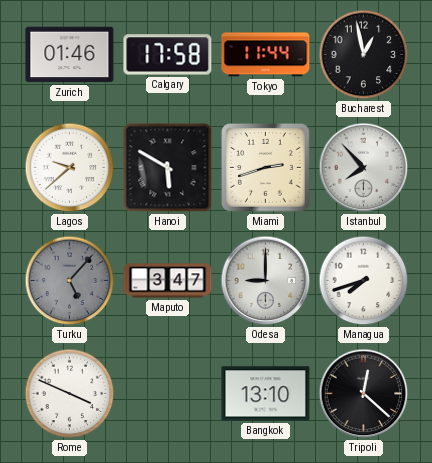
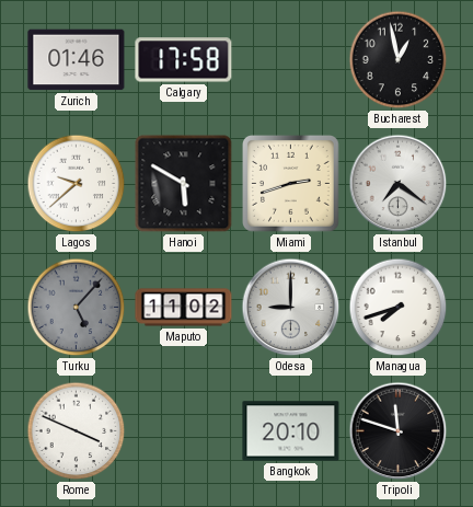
Tokyo: 11:44 -> none
Istanbul: 7:53 -> 7:21
Maputo: 3:47 -> 11:02
Bangkok: 13:10 -> 20:10
Tripoli: 12:22 -> 11:48
